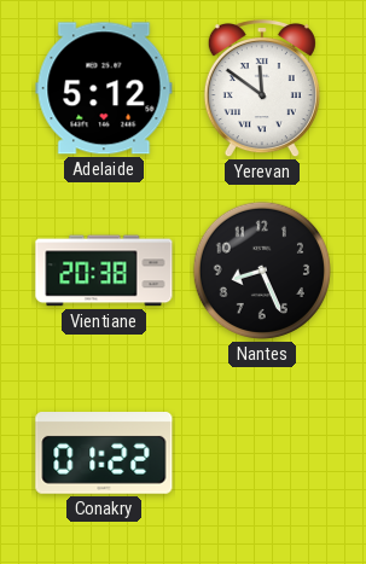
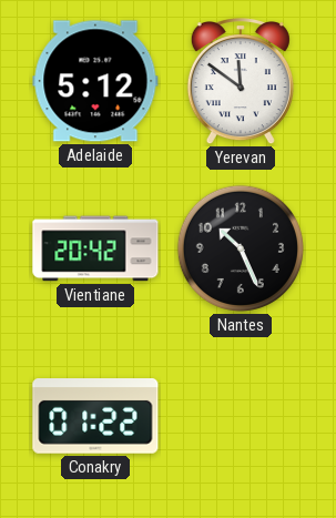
Vientiane: 20:38 -> 20:42
Nantes: 8:26 -> 10:26
